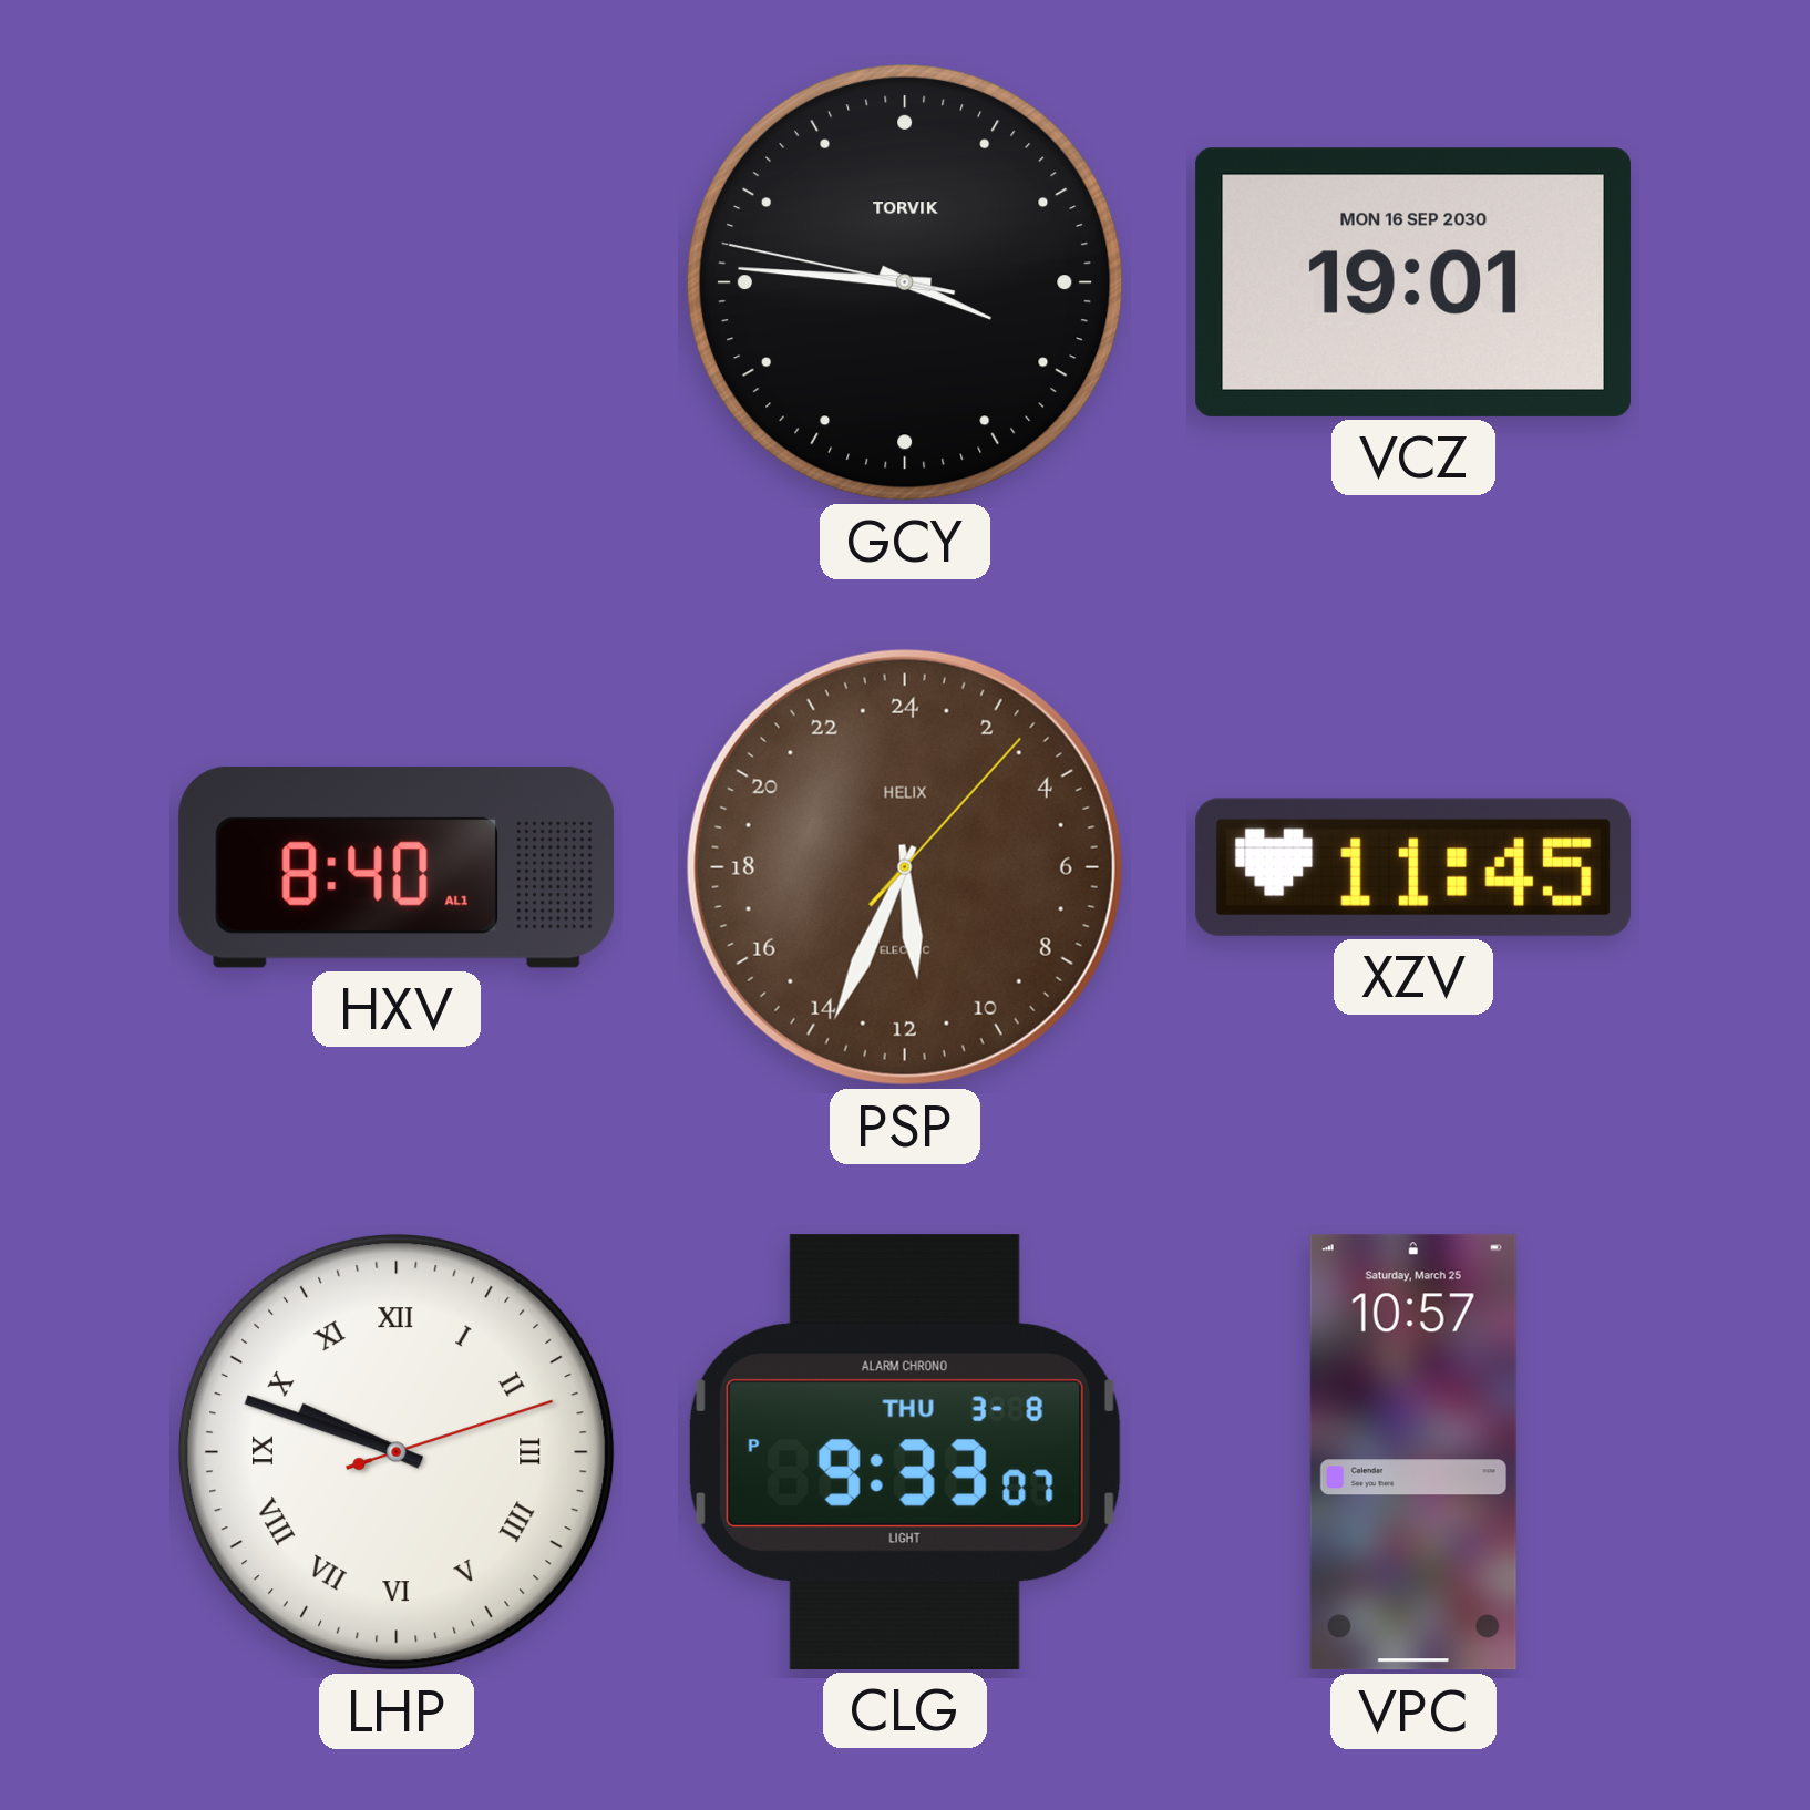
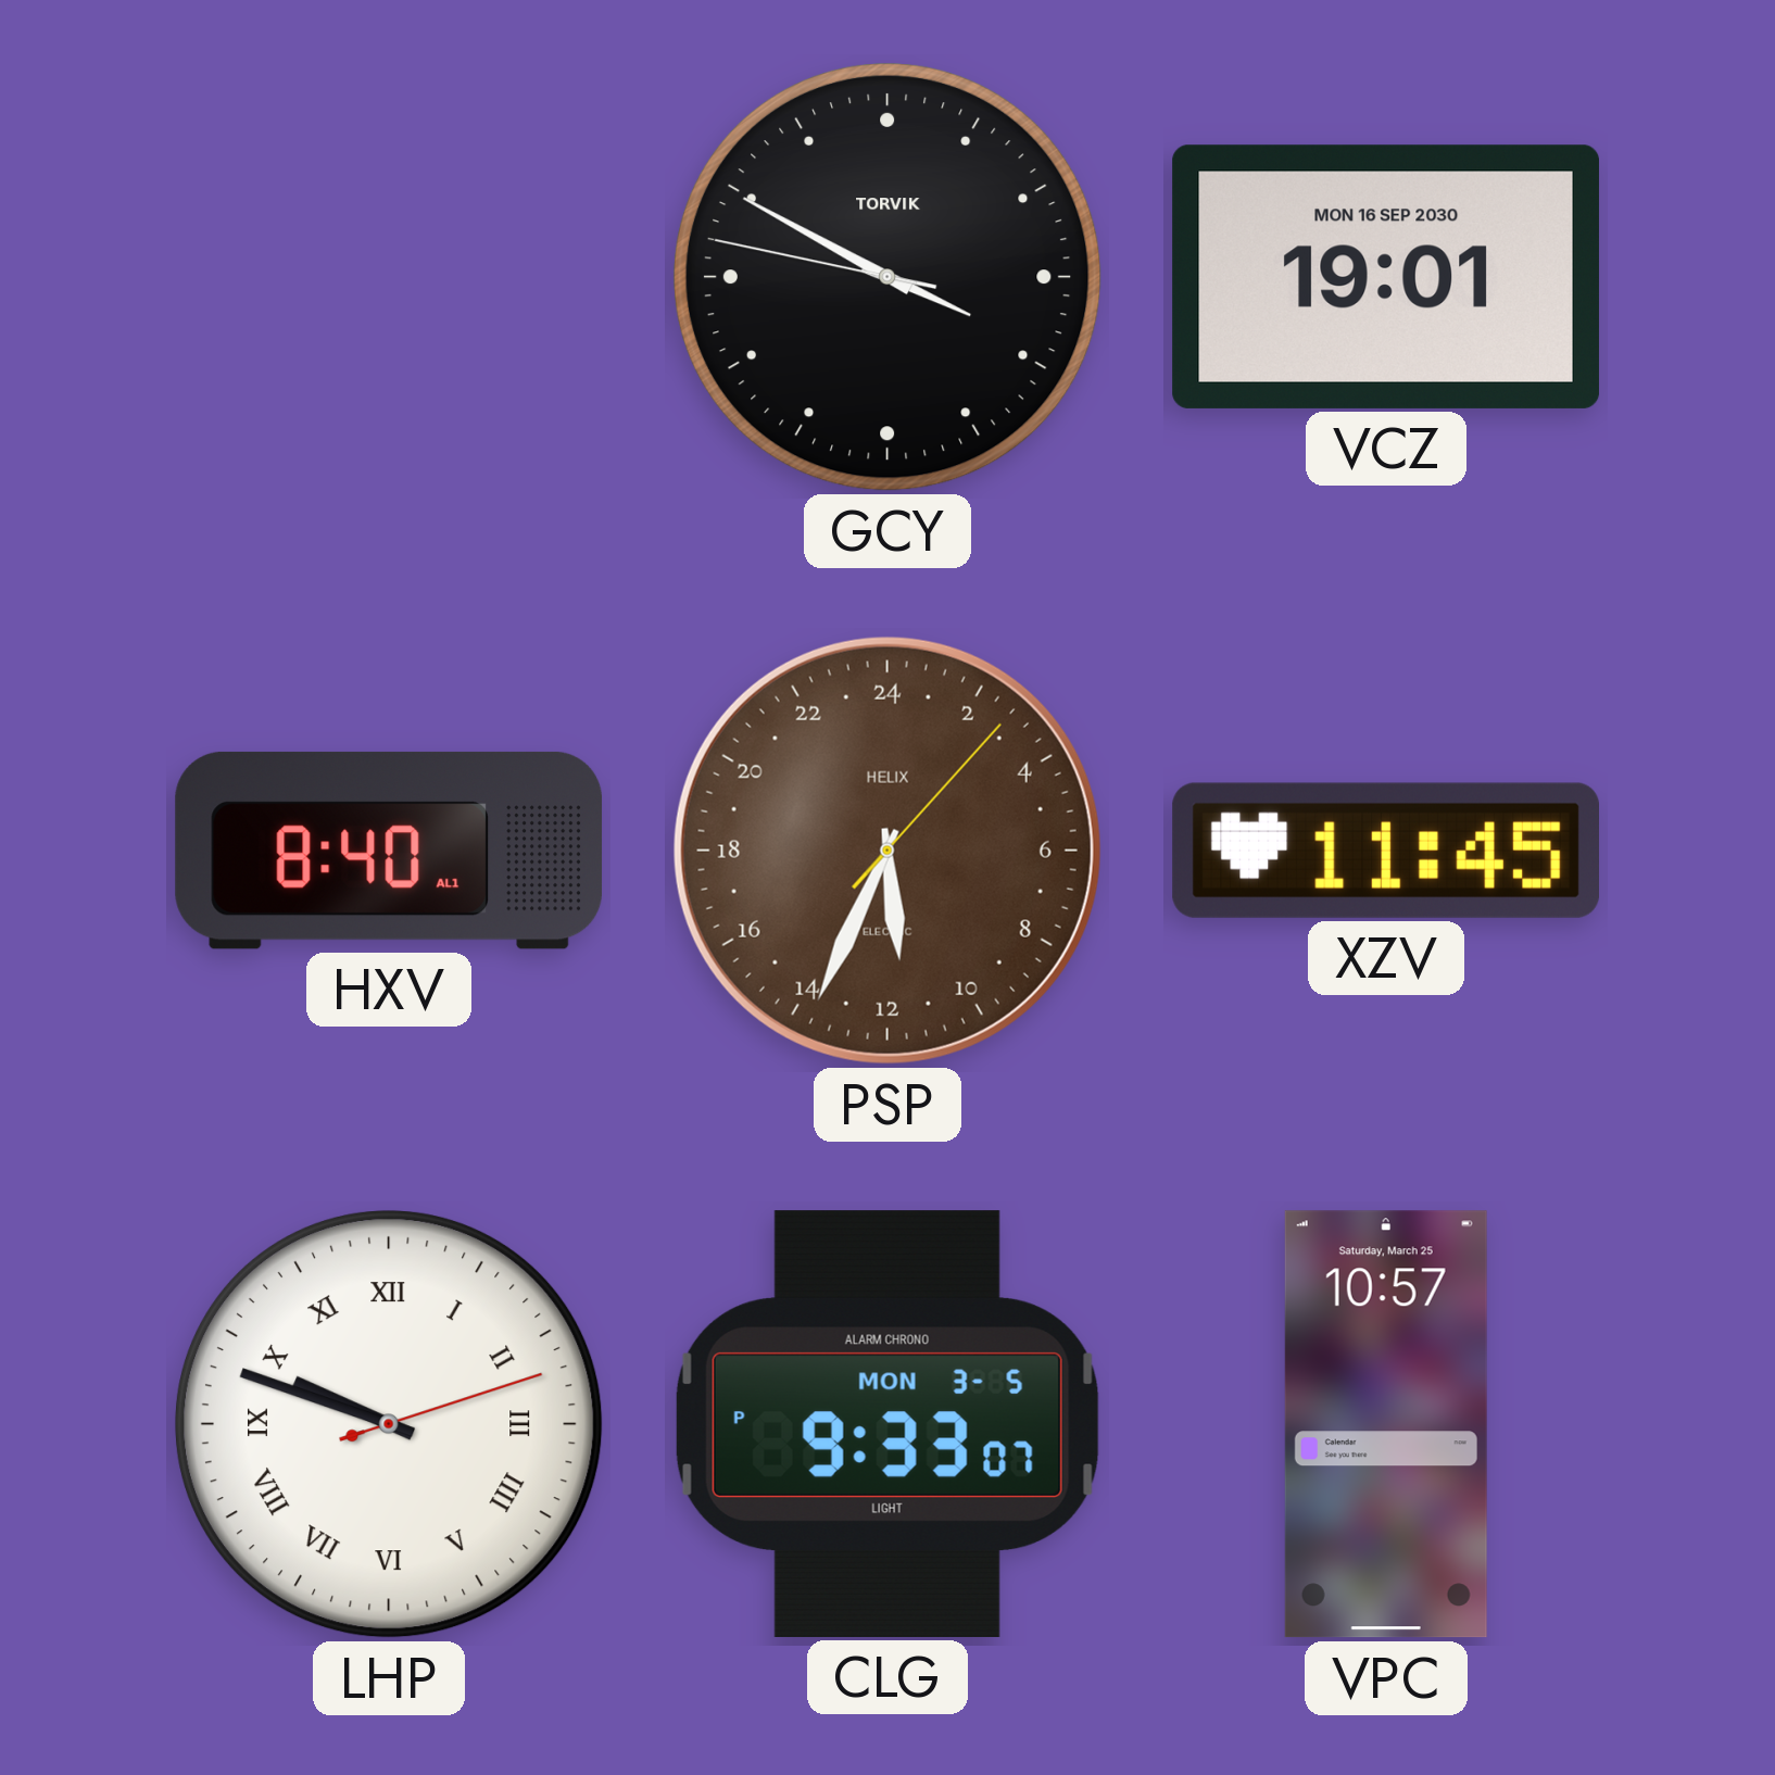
GCY: 3:45 -> 3:49
CLG date: THU 3-8 -> MON 3-5
